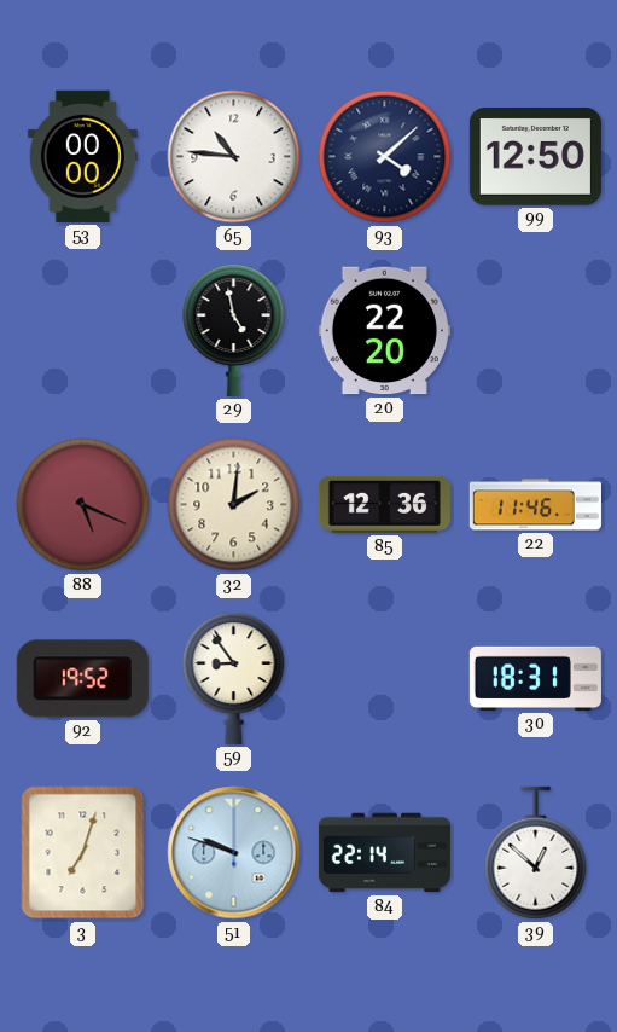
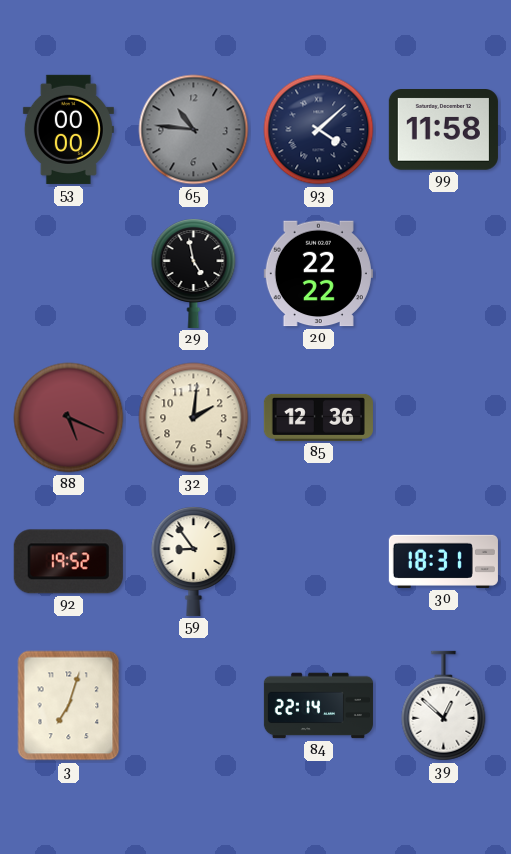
65 dial: white -> grey
99: 12:50 -> 11:58
20: 22:20 -> 22:22
22: 11:46 -> none
51: 9:48 -> none
